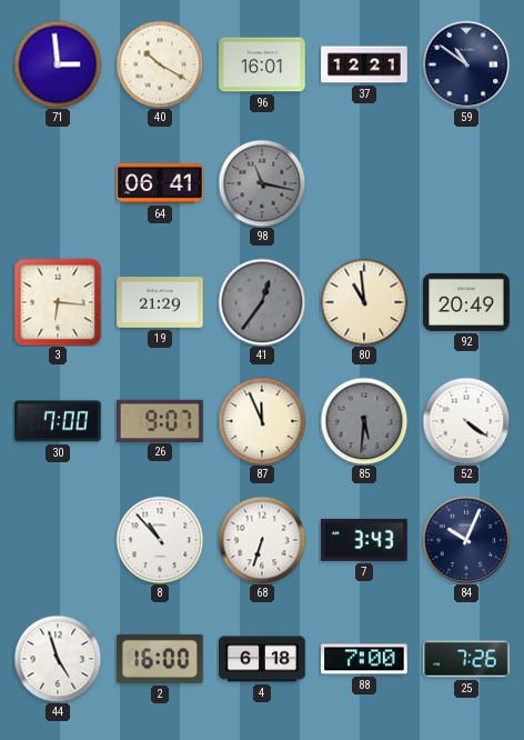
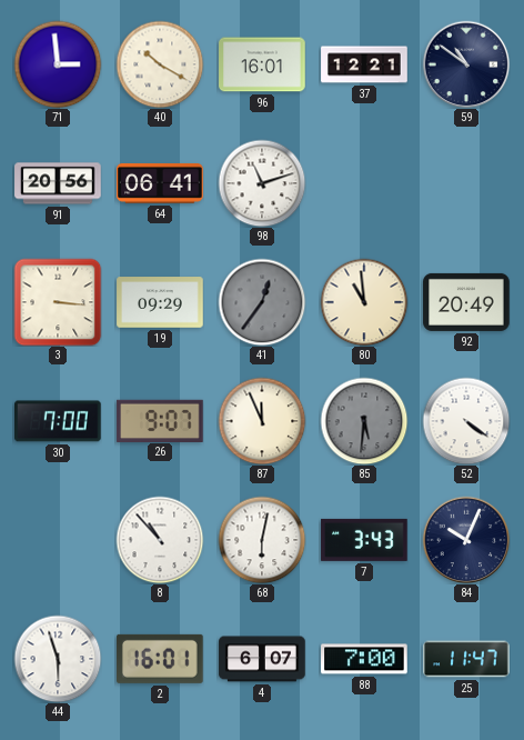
91: none -> 20:56
98: 11:17 -> 11:12
98 dial: grey -> white
3: 6:16 -> 3:16
19: 21:29 -> 09:29
68: 6:33 -> 6:02
44: 4:57 -> 5:57
2: 16:00 -> 16:01
4: 6:18 -> 6:07
25: 7:26 -> 11:47
